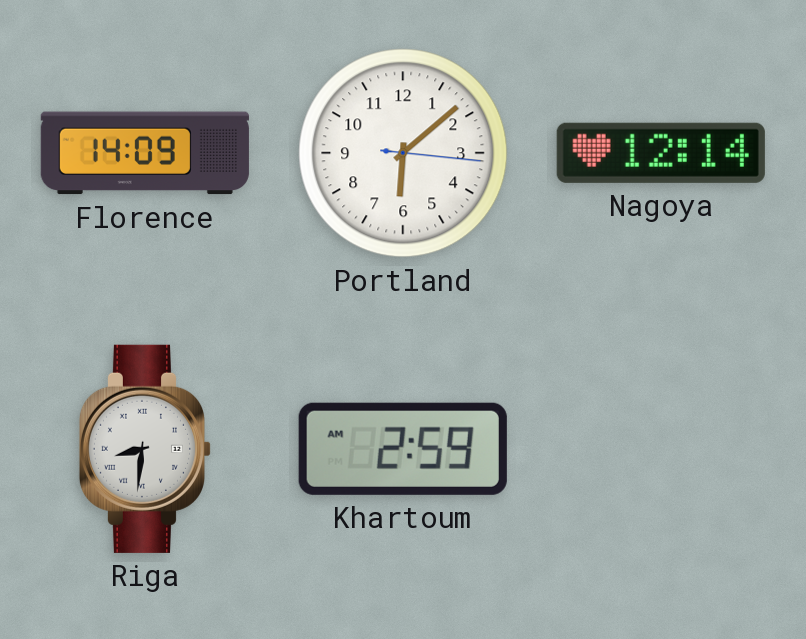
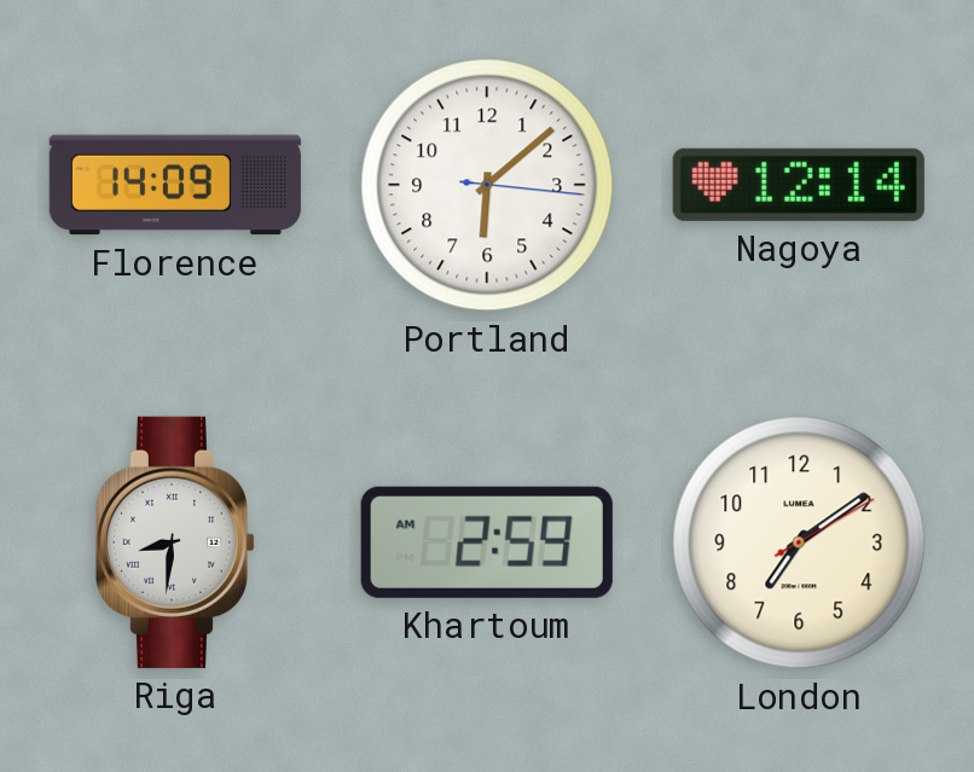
London: none -> 7:09
